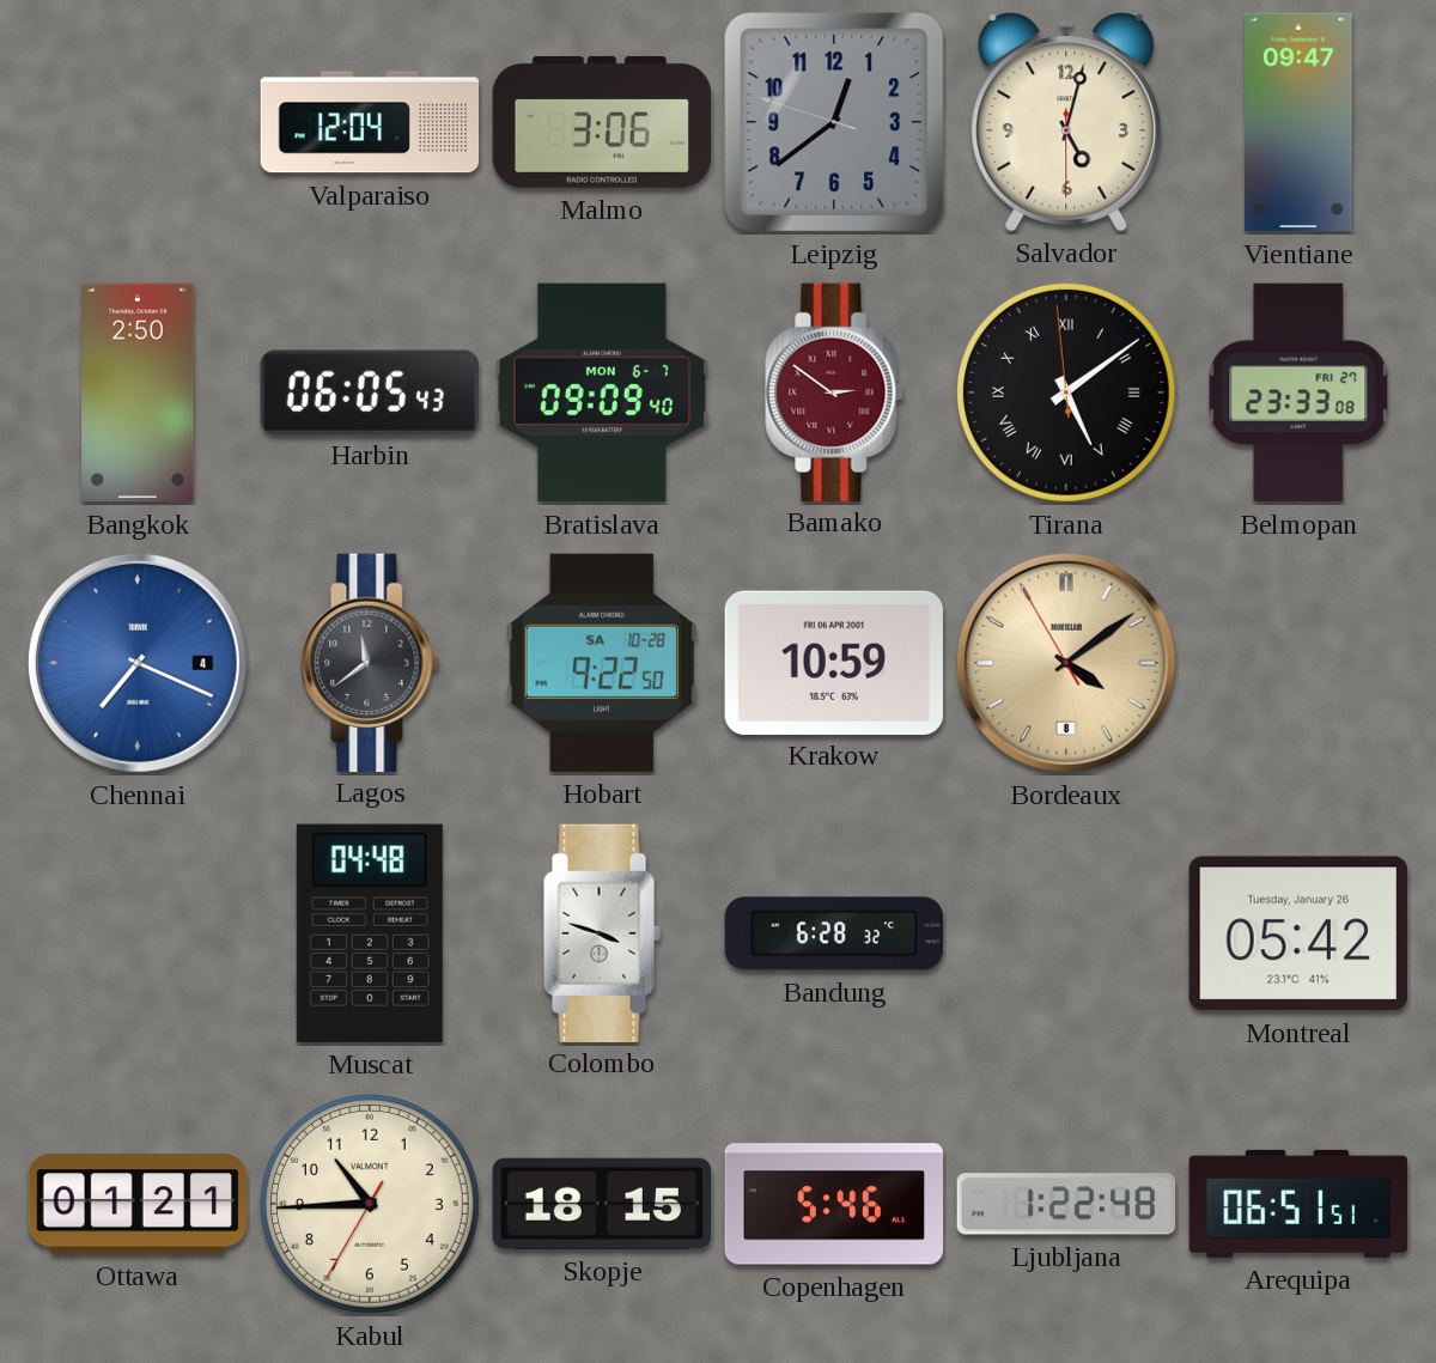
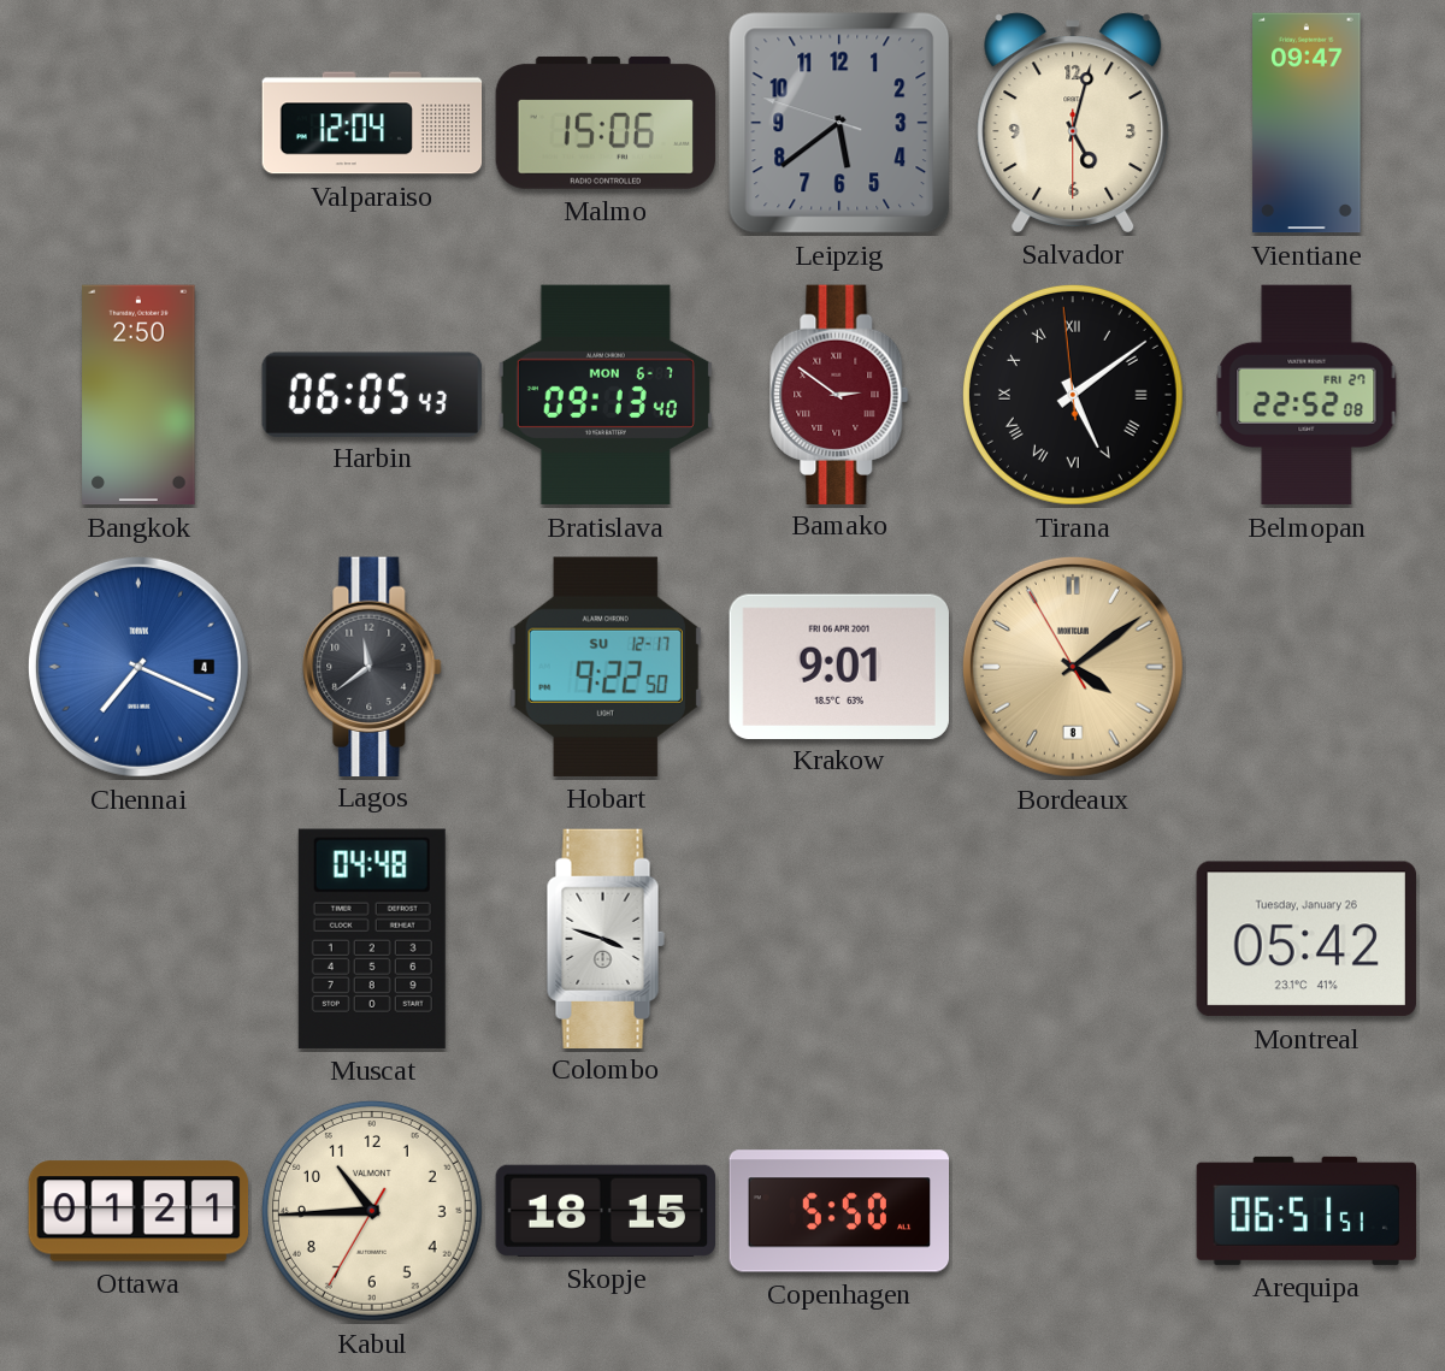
Malmo: 3:06 -> 15:06
Leipzig: 12:38 -> 5:38
Bratislava: 09:09 -> 09:13
Belmopan: 23:33 -> 22:52
Hobart date: SA 10-28 -> SU 12-17
Krakow: 10:59 -> 9:01
Bandung: 6:28 -> none
Copenhagen: 5:46 -> 5:50
Ljubljana: 1:22 -> none
